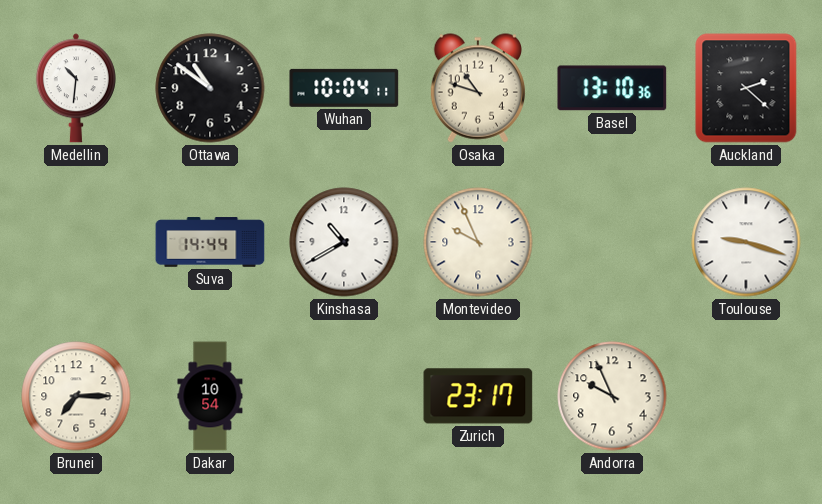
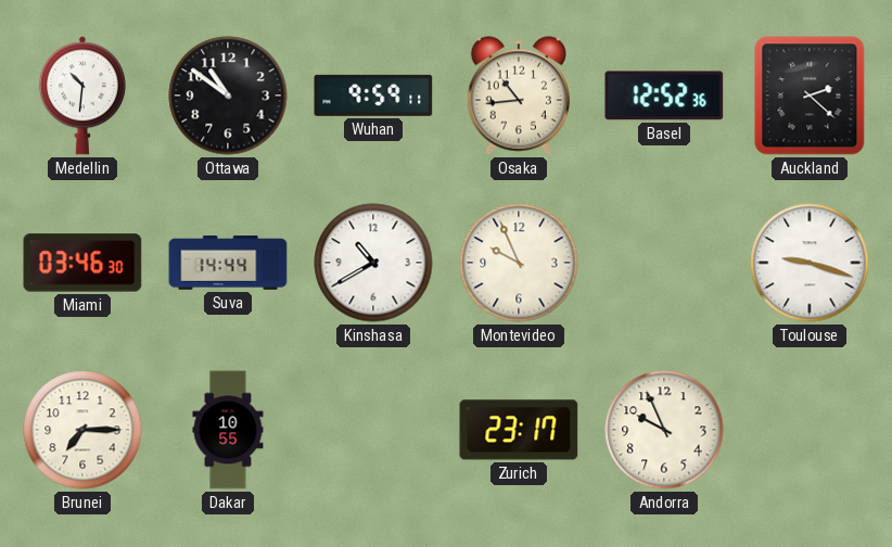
Wuhan: 10:04 -> 9:59
Osaka: 10:48 -> 10:44
Basel: 13:10 -> 12:52
Miami: none -> 03:46
Dakar: 10:54 -> 10:55
